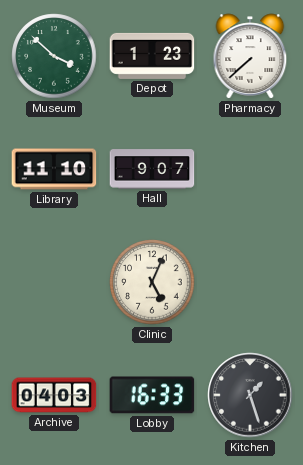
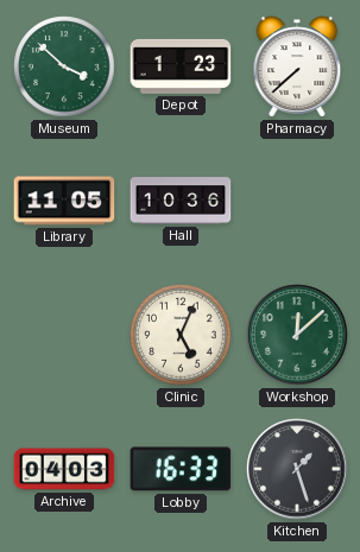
Library: 11:10 -> 11:05
Hall: 9:07 -> 10:36
Workshop: none -> 12:08
